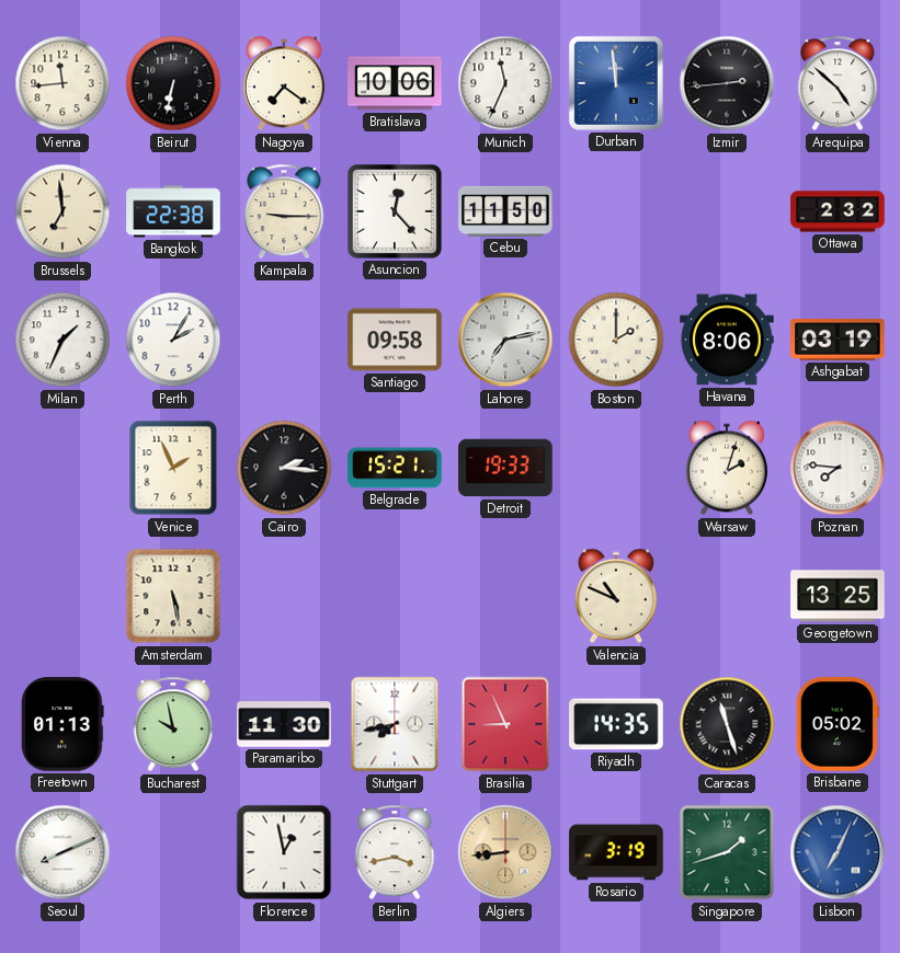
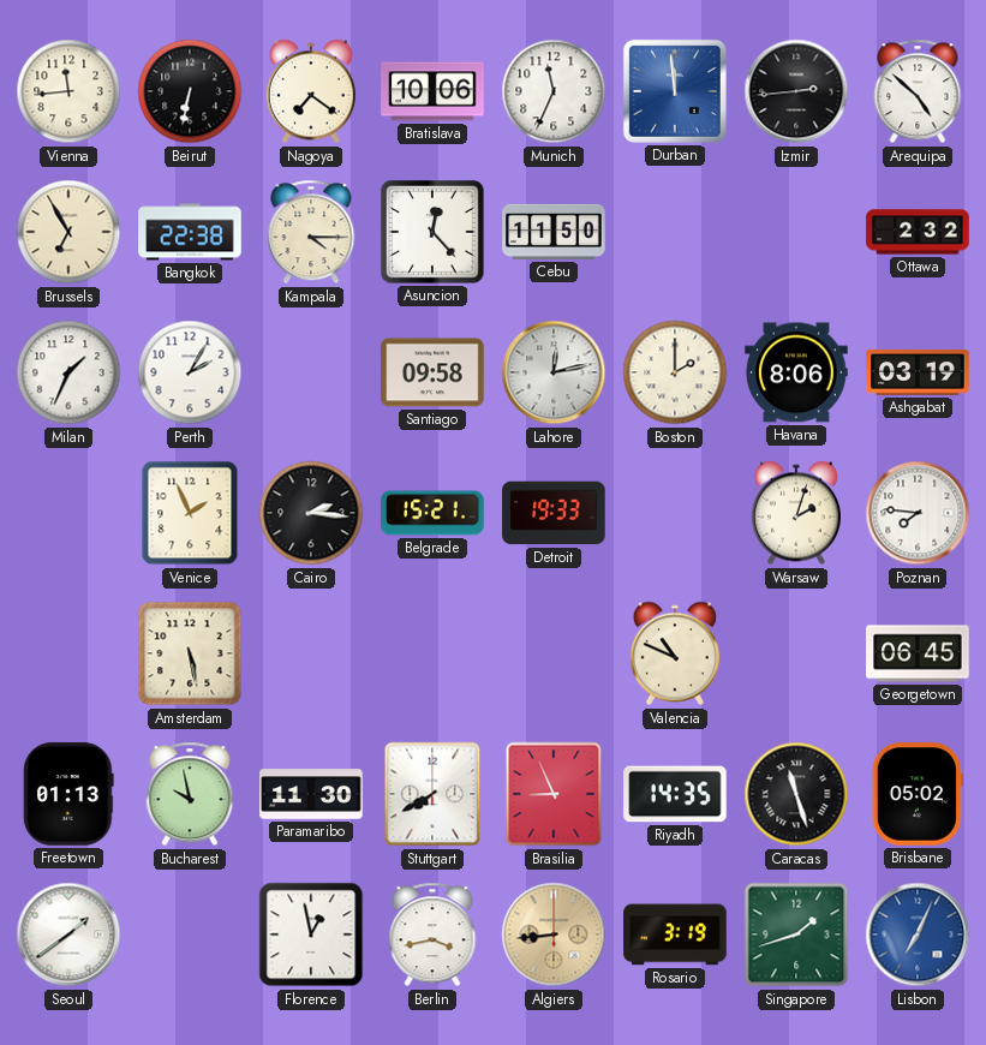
Brussels: 6:59 -> 6:55
Kampala: 9:15 -> 4:15
Lahore: 7:13 -> 12:13
Georgetown: 13:25 -> 06:45
Stuttgart: 7:43 -> 7:40
Seoul: 8:11 -> 1:39
